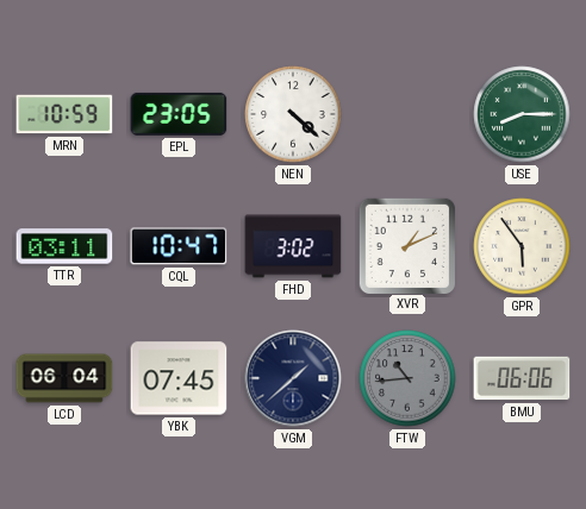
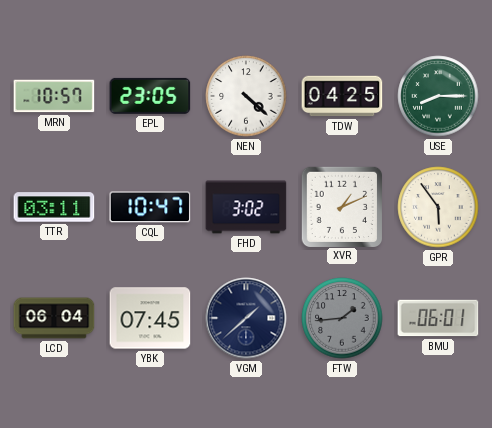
MRN: 10:59 -> 10:57
TDW: none -> 04:25
FTW: 10:44 -> 1:44
BMU: 06:06 -> 06:01
